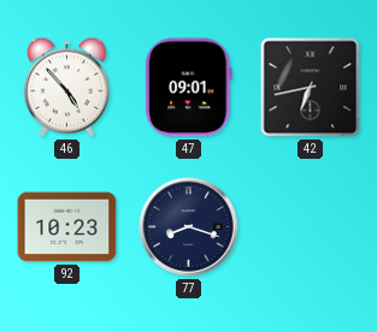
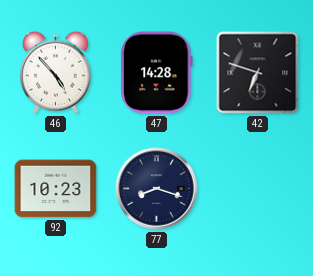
47: 09:01 -> 14:28
42: 6:43 -> 6:48
